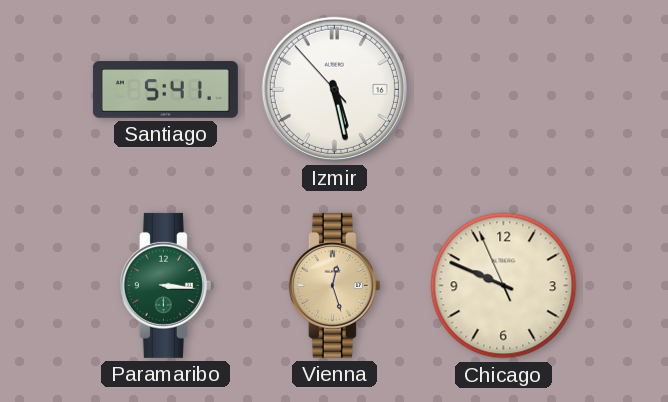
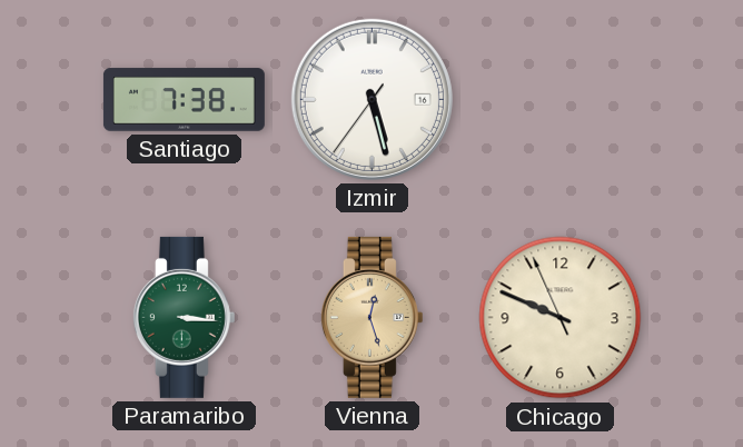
Santiago: 5:41 -> 7:38
Izmir: 5:27:53 -> 5:27:36
